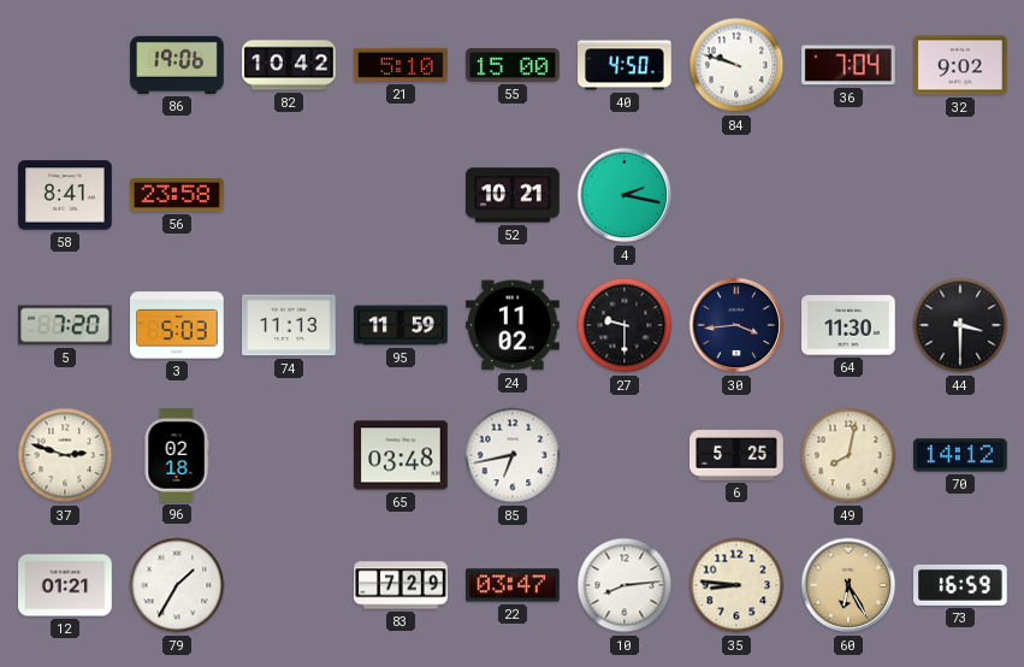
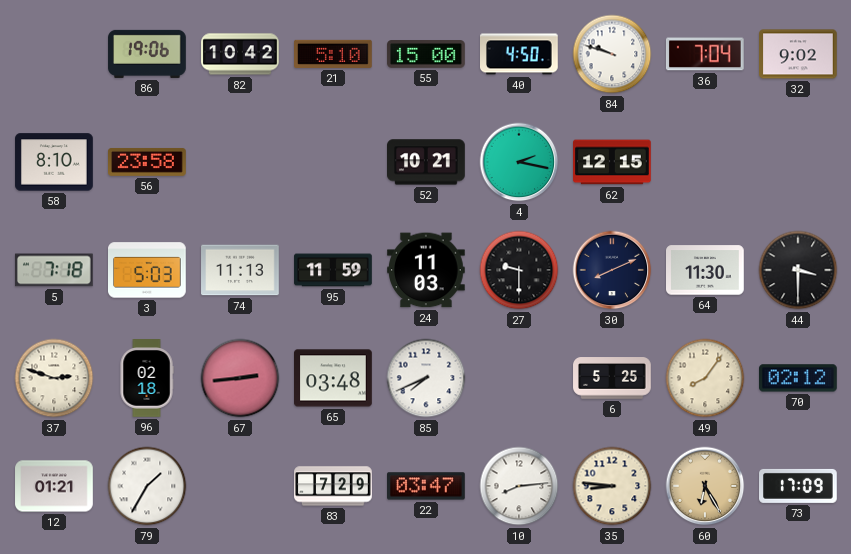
58: 8:41 -> 8:10
62: none -> 12:15
5: 7:20 -> 7:18
24: 11:02 -> 11:03
30: 3:44 -> 8:11
67: none -> 2:44
85: 6:43 -> 7:41
49: 8:02 -> 8:06
70: 14:12 -> 02:12
73: 16:59 -> 17:09
